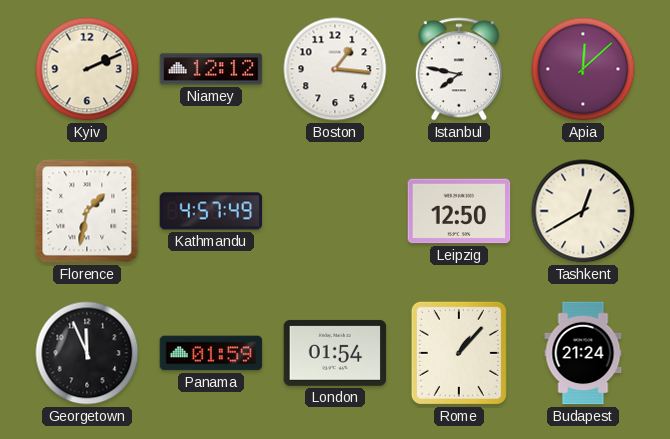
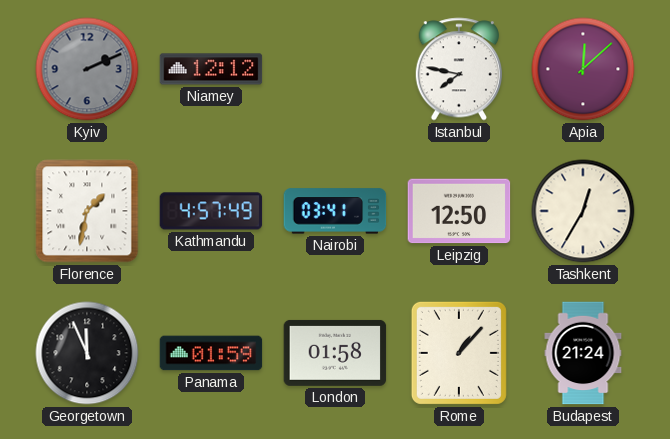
Kyiv dial: cream -> grey
Boston: 1:16 -> none
Nairobi: none -> 03:41
Tashkent: 12:40 -> 12:35
London: 01:54 -> 01:58
